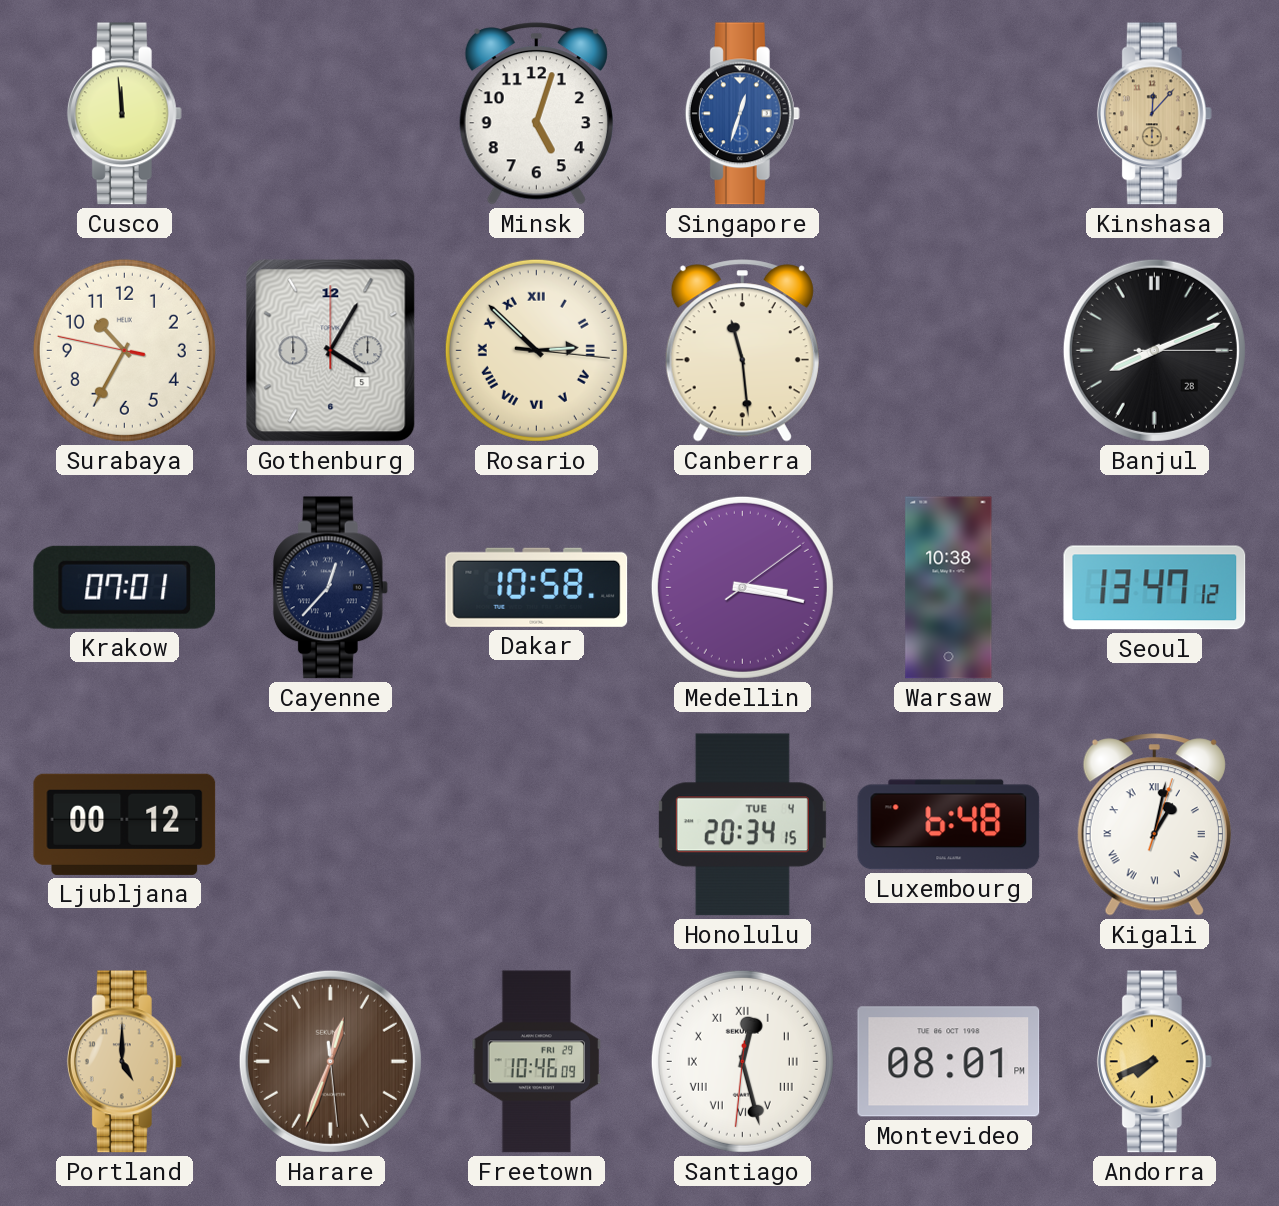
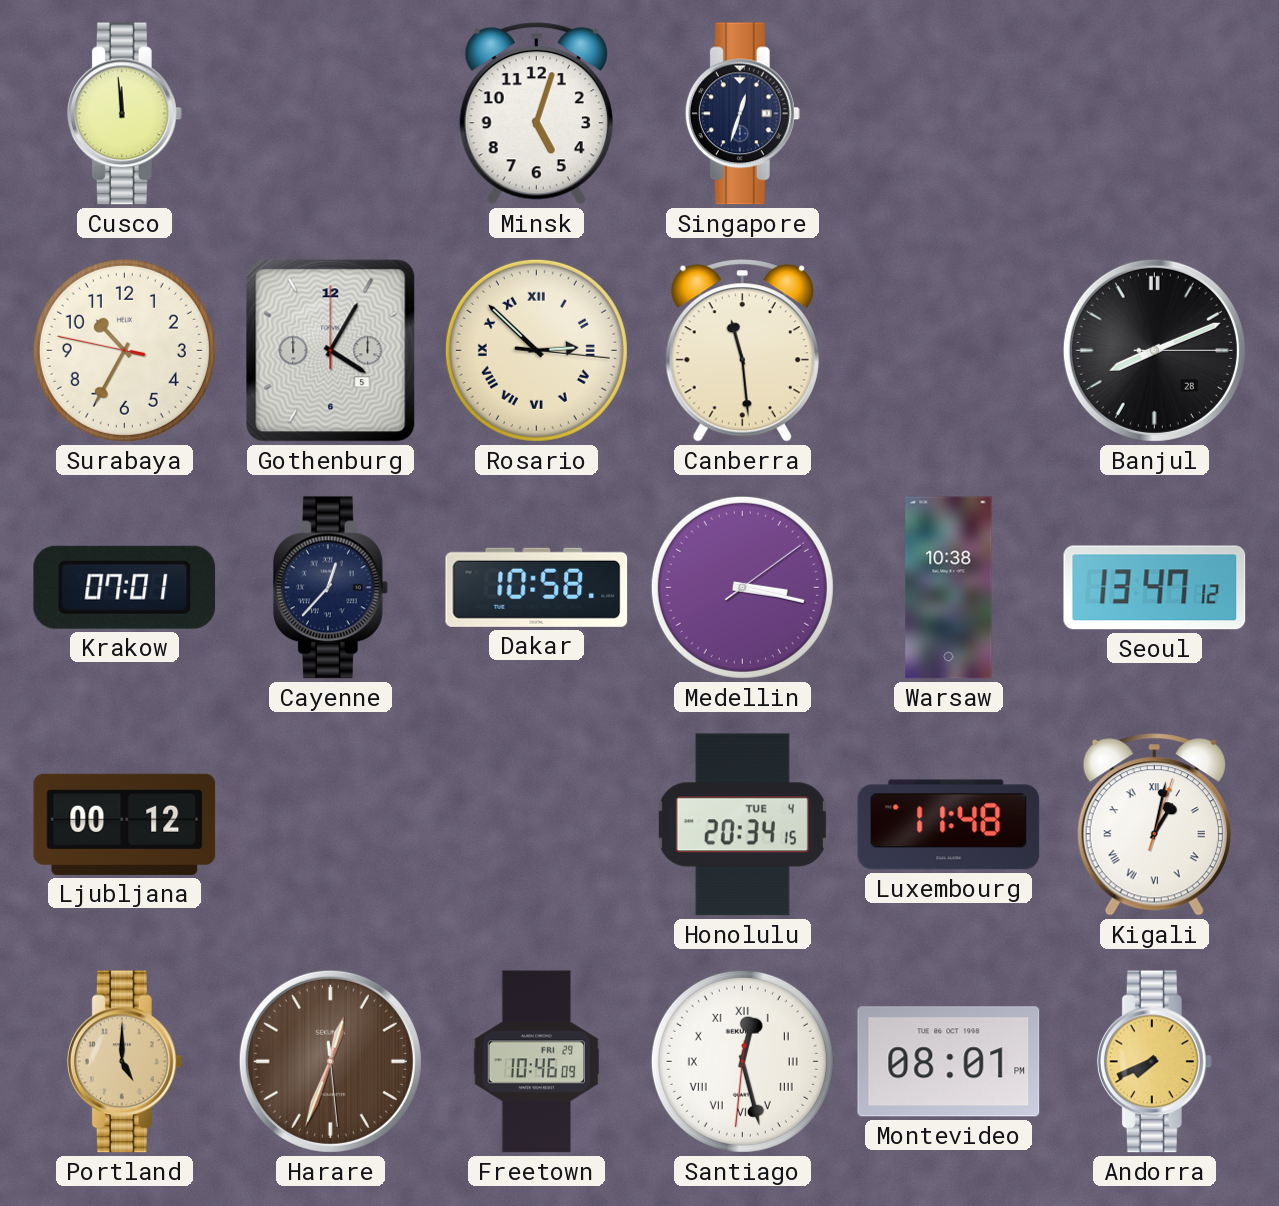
Singapore dial: blue -> navy
Kinshasa: 12:07 -> none
Luxembourg: 6:48 -> 11:48
